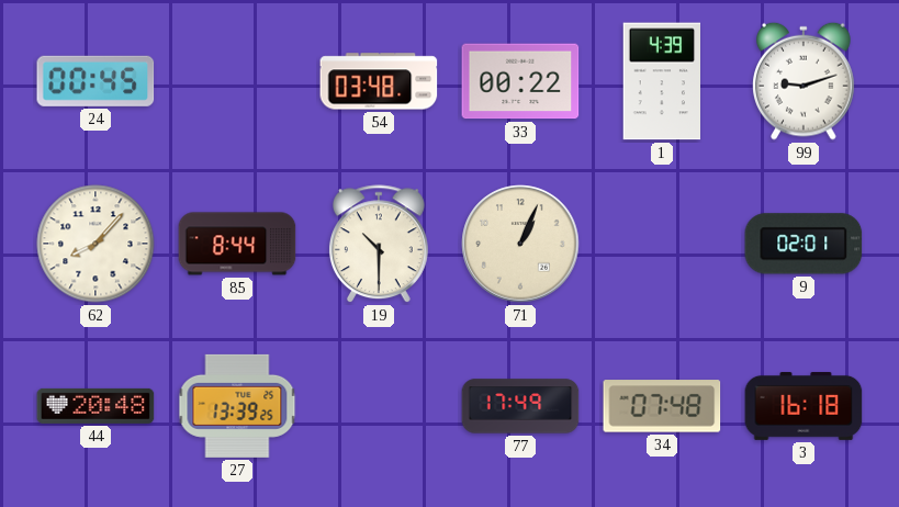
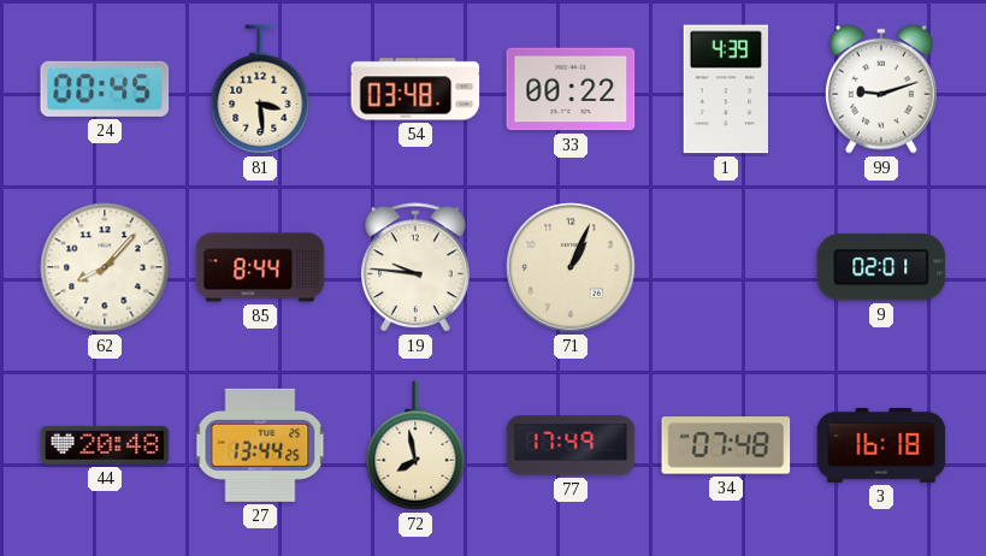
81: none -> 3:29
19: 10:30 -> 9:46
27: 13:39 -> 13:44
72: none -> 7:58
